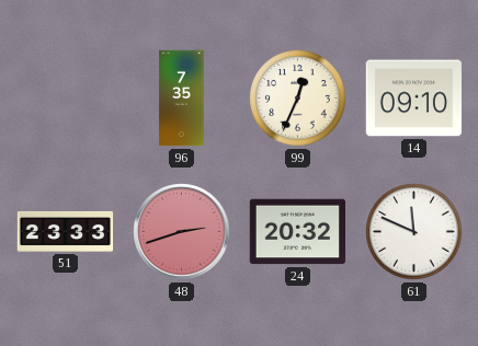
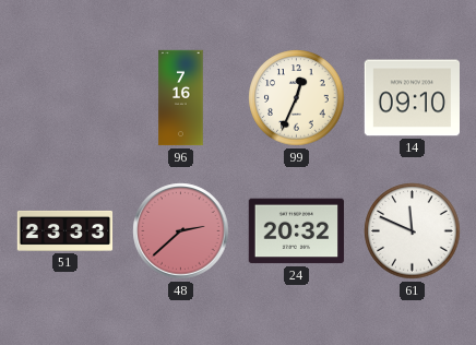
96: 7:35 -> 7:16
48: 2:42 -> 2:38
